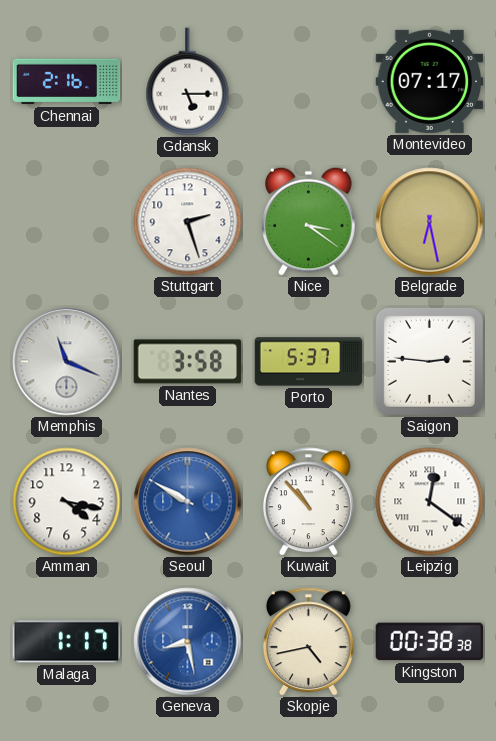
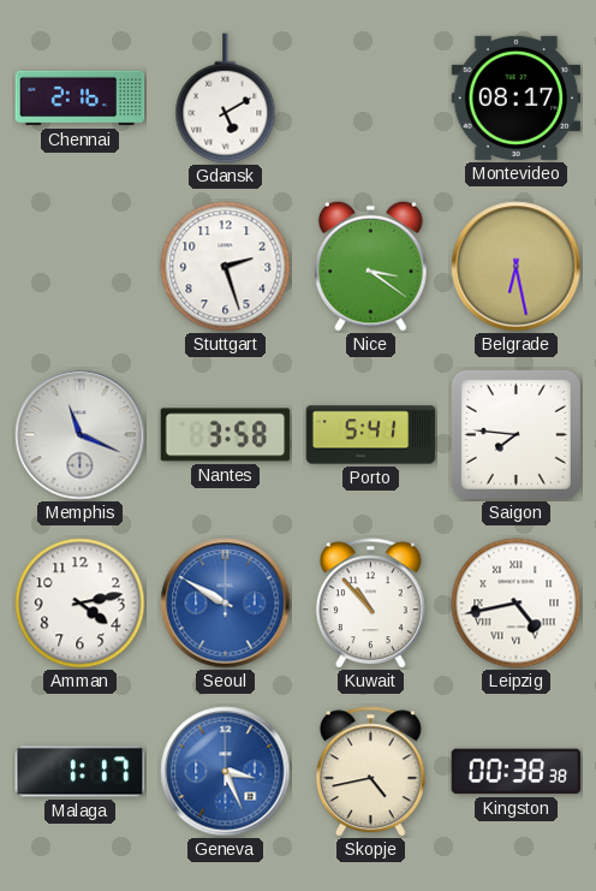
Gdansk: 5:15 -> 5:10
Montevideo: 07:17 -> 08:17
Porto: 5:37 -> 5:41
Saigon: 2:46 -> 7:46
Amman: 4:17 -> 4:13
Leipzig: 12:21 -> 4:43
Geneva: 8:28 -> 3:26
